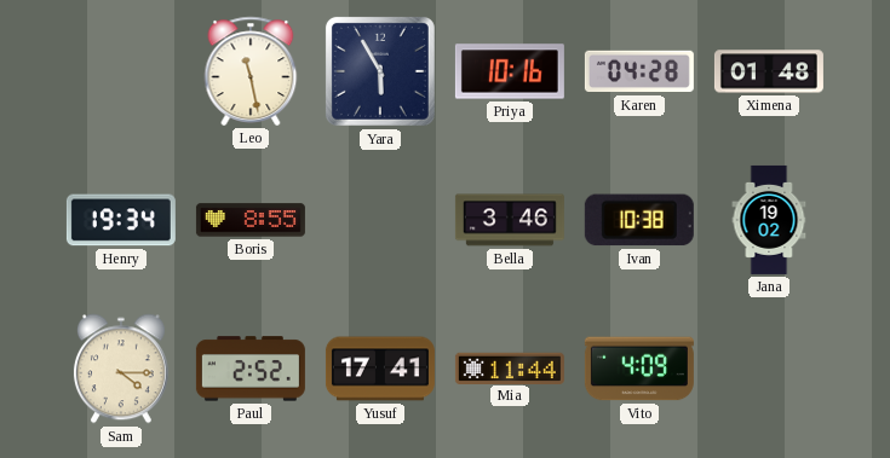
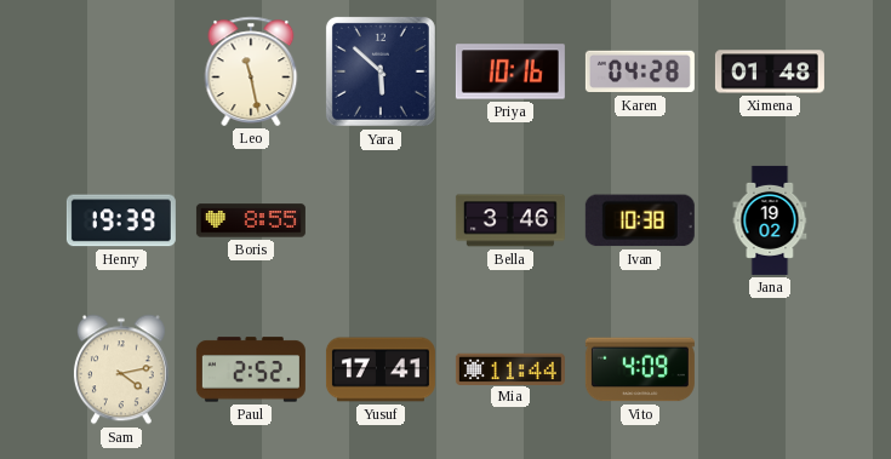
Yara: 5:55 -> 5:52
Henry: 19:34 -> 19:39
Sam: 4:15 -> 4:13
